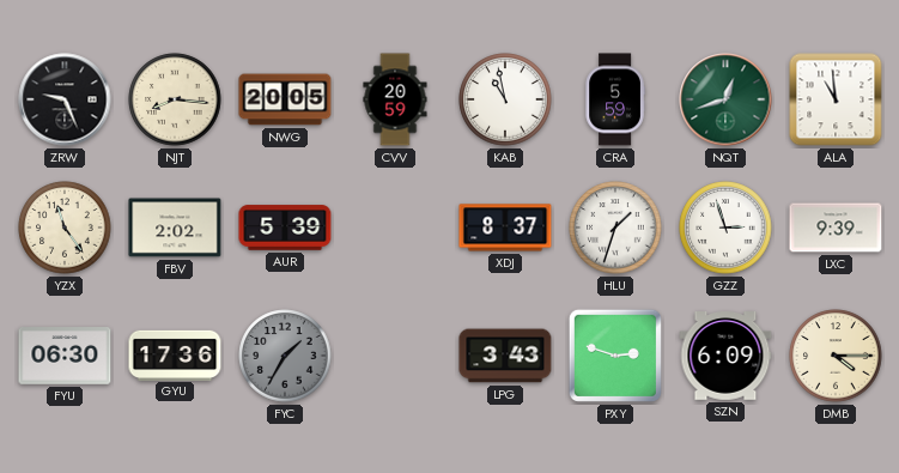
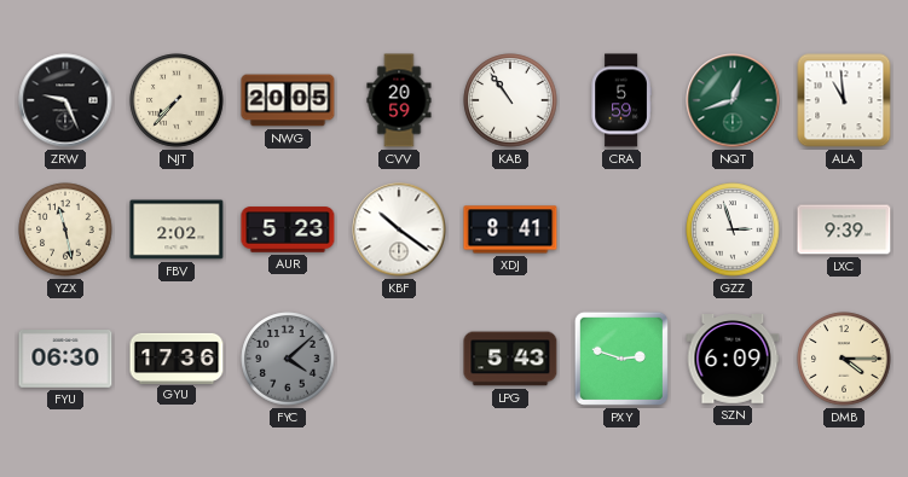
NJT: 8:16 -> 7:37
KAB: 10:58 -> 10:54
YZX: 11:24 -> 11:28
AUR: 5:39 -> 5:23
KBF: none -> 10:21
XDJ: 8:37 -> 8:41
HLU: 1:33 -> none
FYC: 1:35 -> 4:08
LPG: 3:43 -> 5:43
